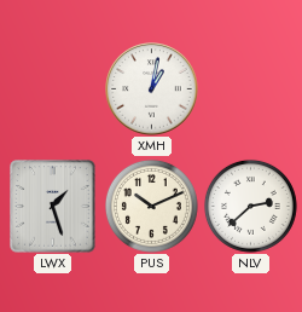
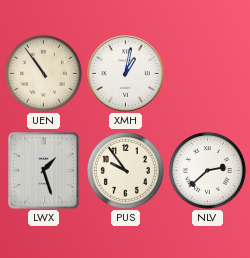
UEN: none -> 10:54
PUS: 10:11 -> 9:54
